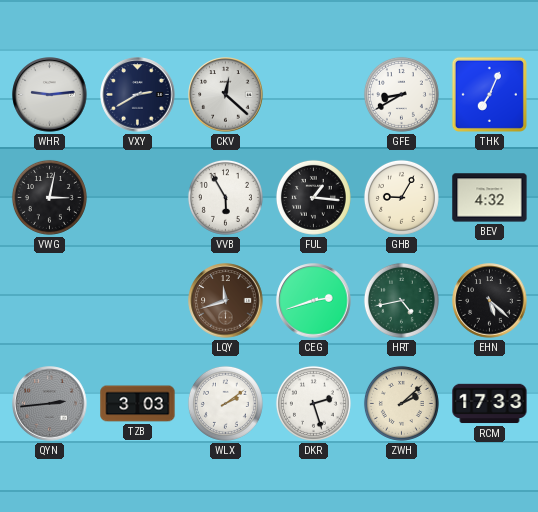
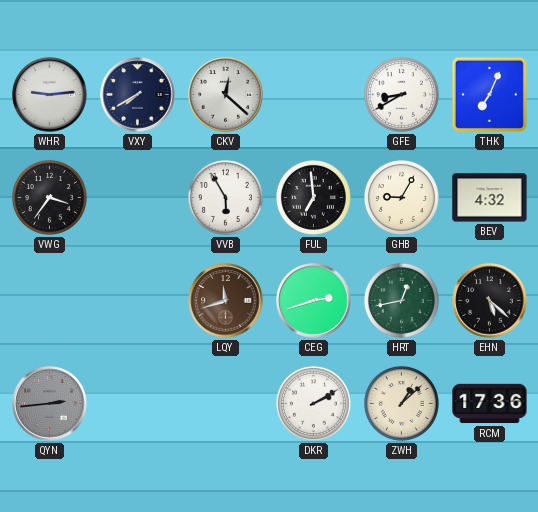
VXY: 2:40 -> 7:40
VWG: 3:02 -> 3:36
FUL: 1:16 -> 6:59
HRT: 4:43 -> 12:43
TZB: 3:03 -> none
WLX: 2:09 -> none
DKR: 2:27 -> 2:10
ZWH: 2:08 -> 1:08
RCM: 17:33 -> 17:36
